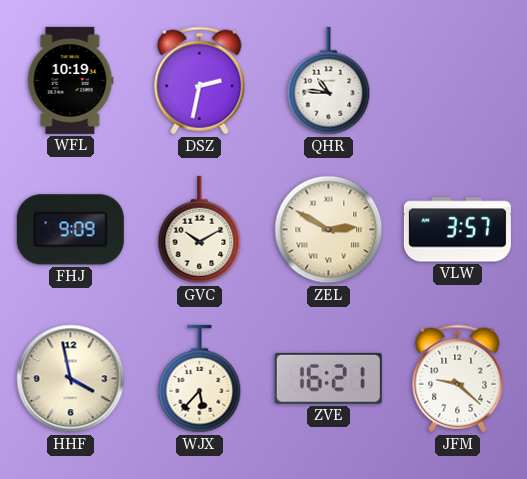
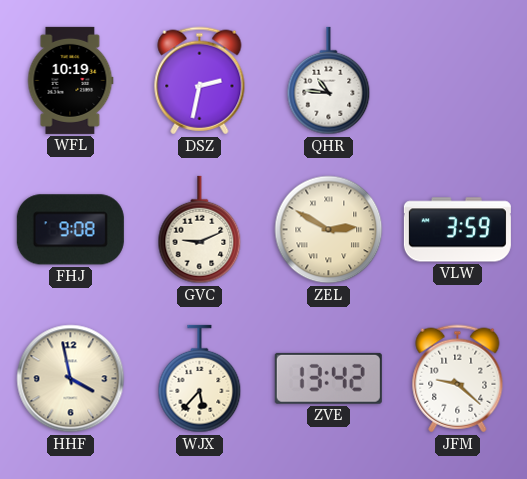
FHJ: 9:09 -> 9:08
GVC: 10:10 -> 9:11
VLW: 3:57 -> 3:59
ZVE: 16:21 -> 13:42
